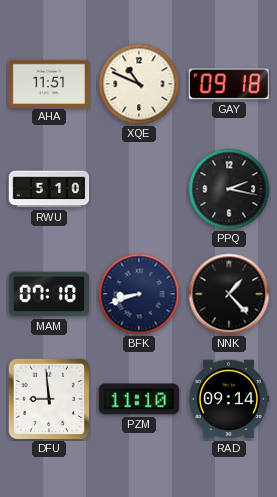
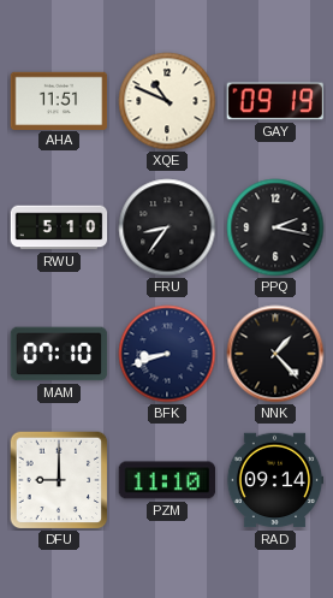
GAY: 09:18 -> 09:19
FRU: none -> 8:36
DFU: 8:59 -> 9:00
